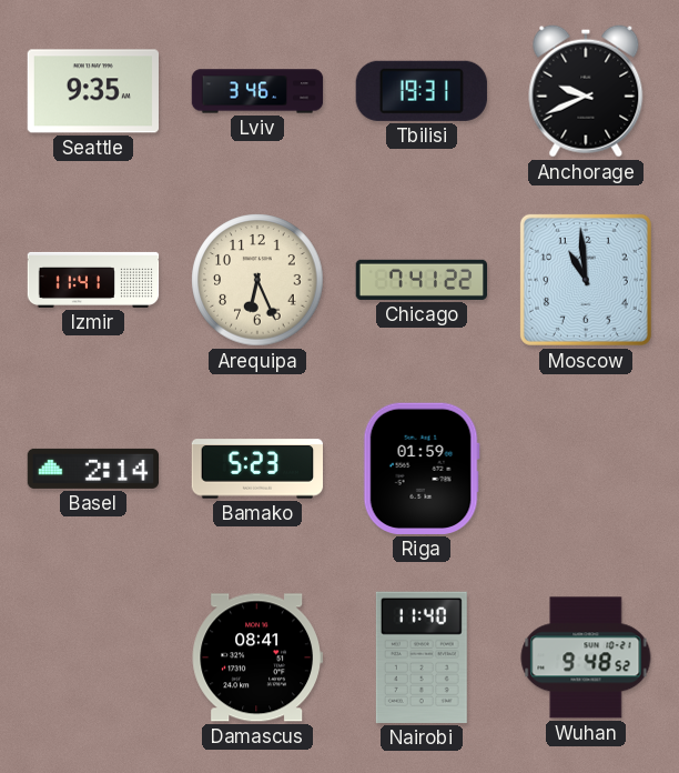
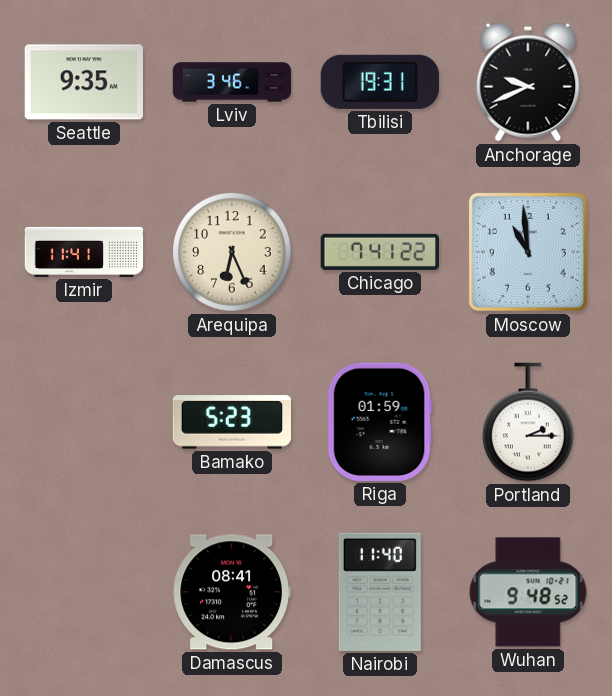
Basel: 2:14 -> none
Portland: none -> 2:15
